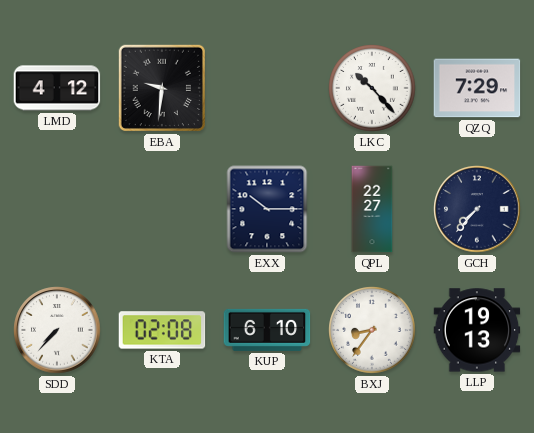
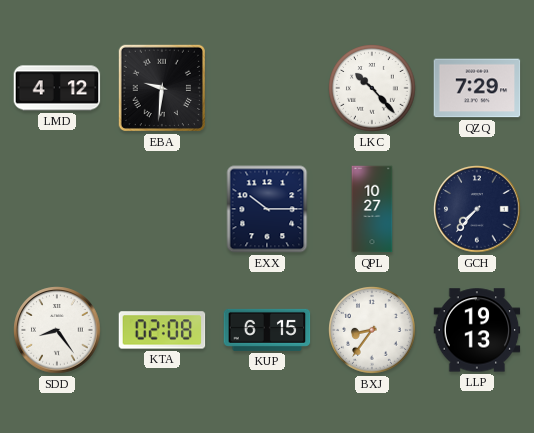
QPL: 22:27 -> 10:27
SDD: 7:37 -> 8:24
KUP: 6:10 -> 6:15
